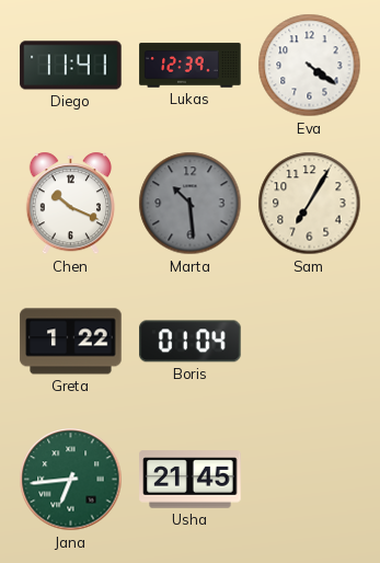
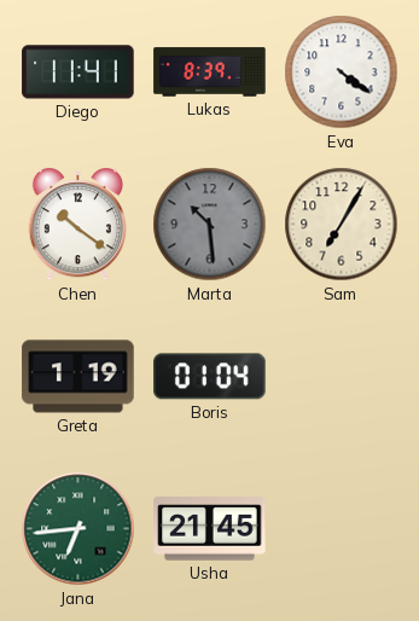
Lukas: 12:39 -> 8:39
Chen: 10:19 -> 10:21
Greta: 1:22 -> 1:19
